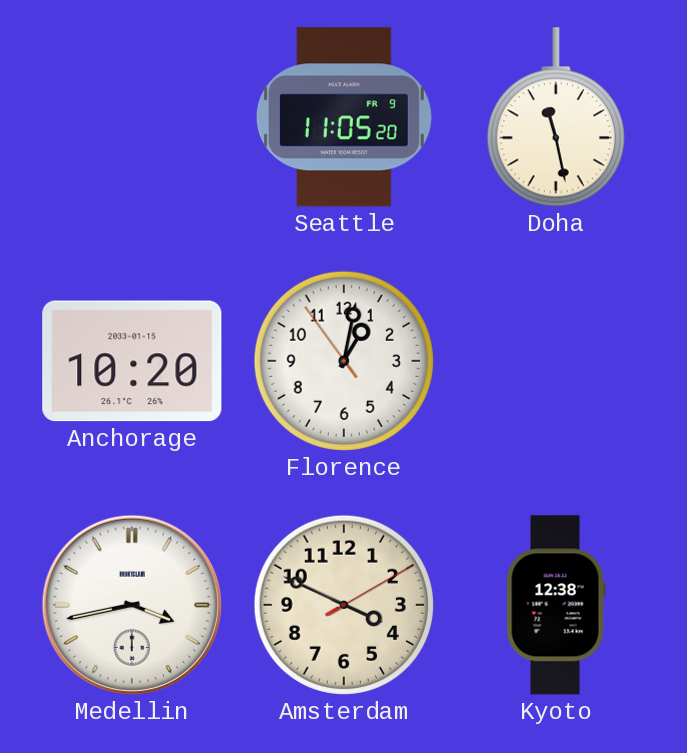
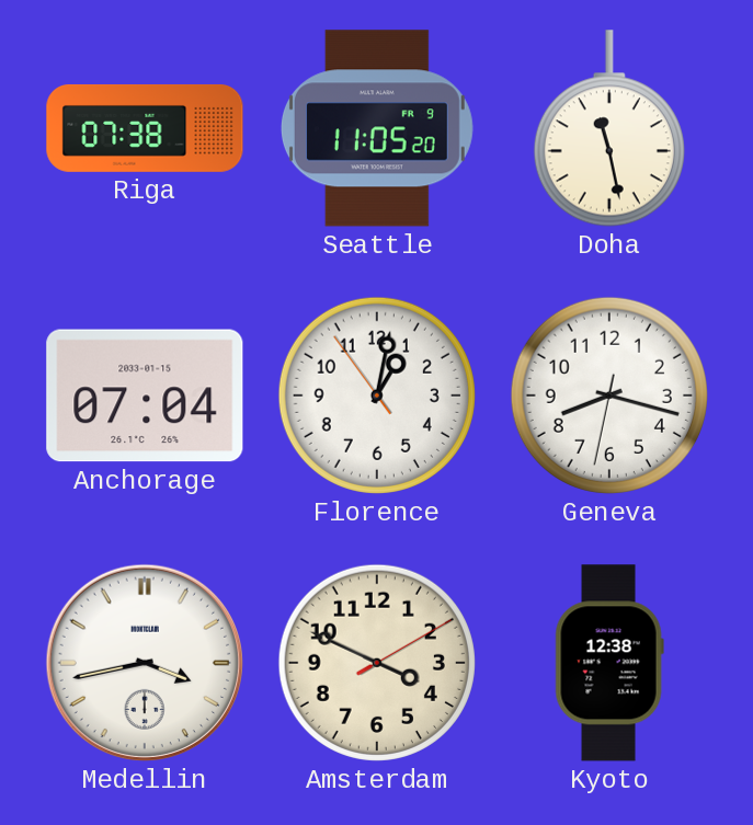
Riga: none -> 07:38
Anchorage: 10:20 -> 07:04
Geneva: none -> 8:17
